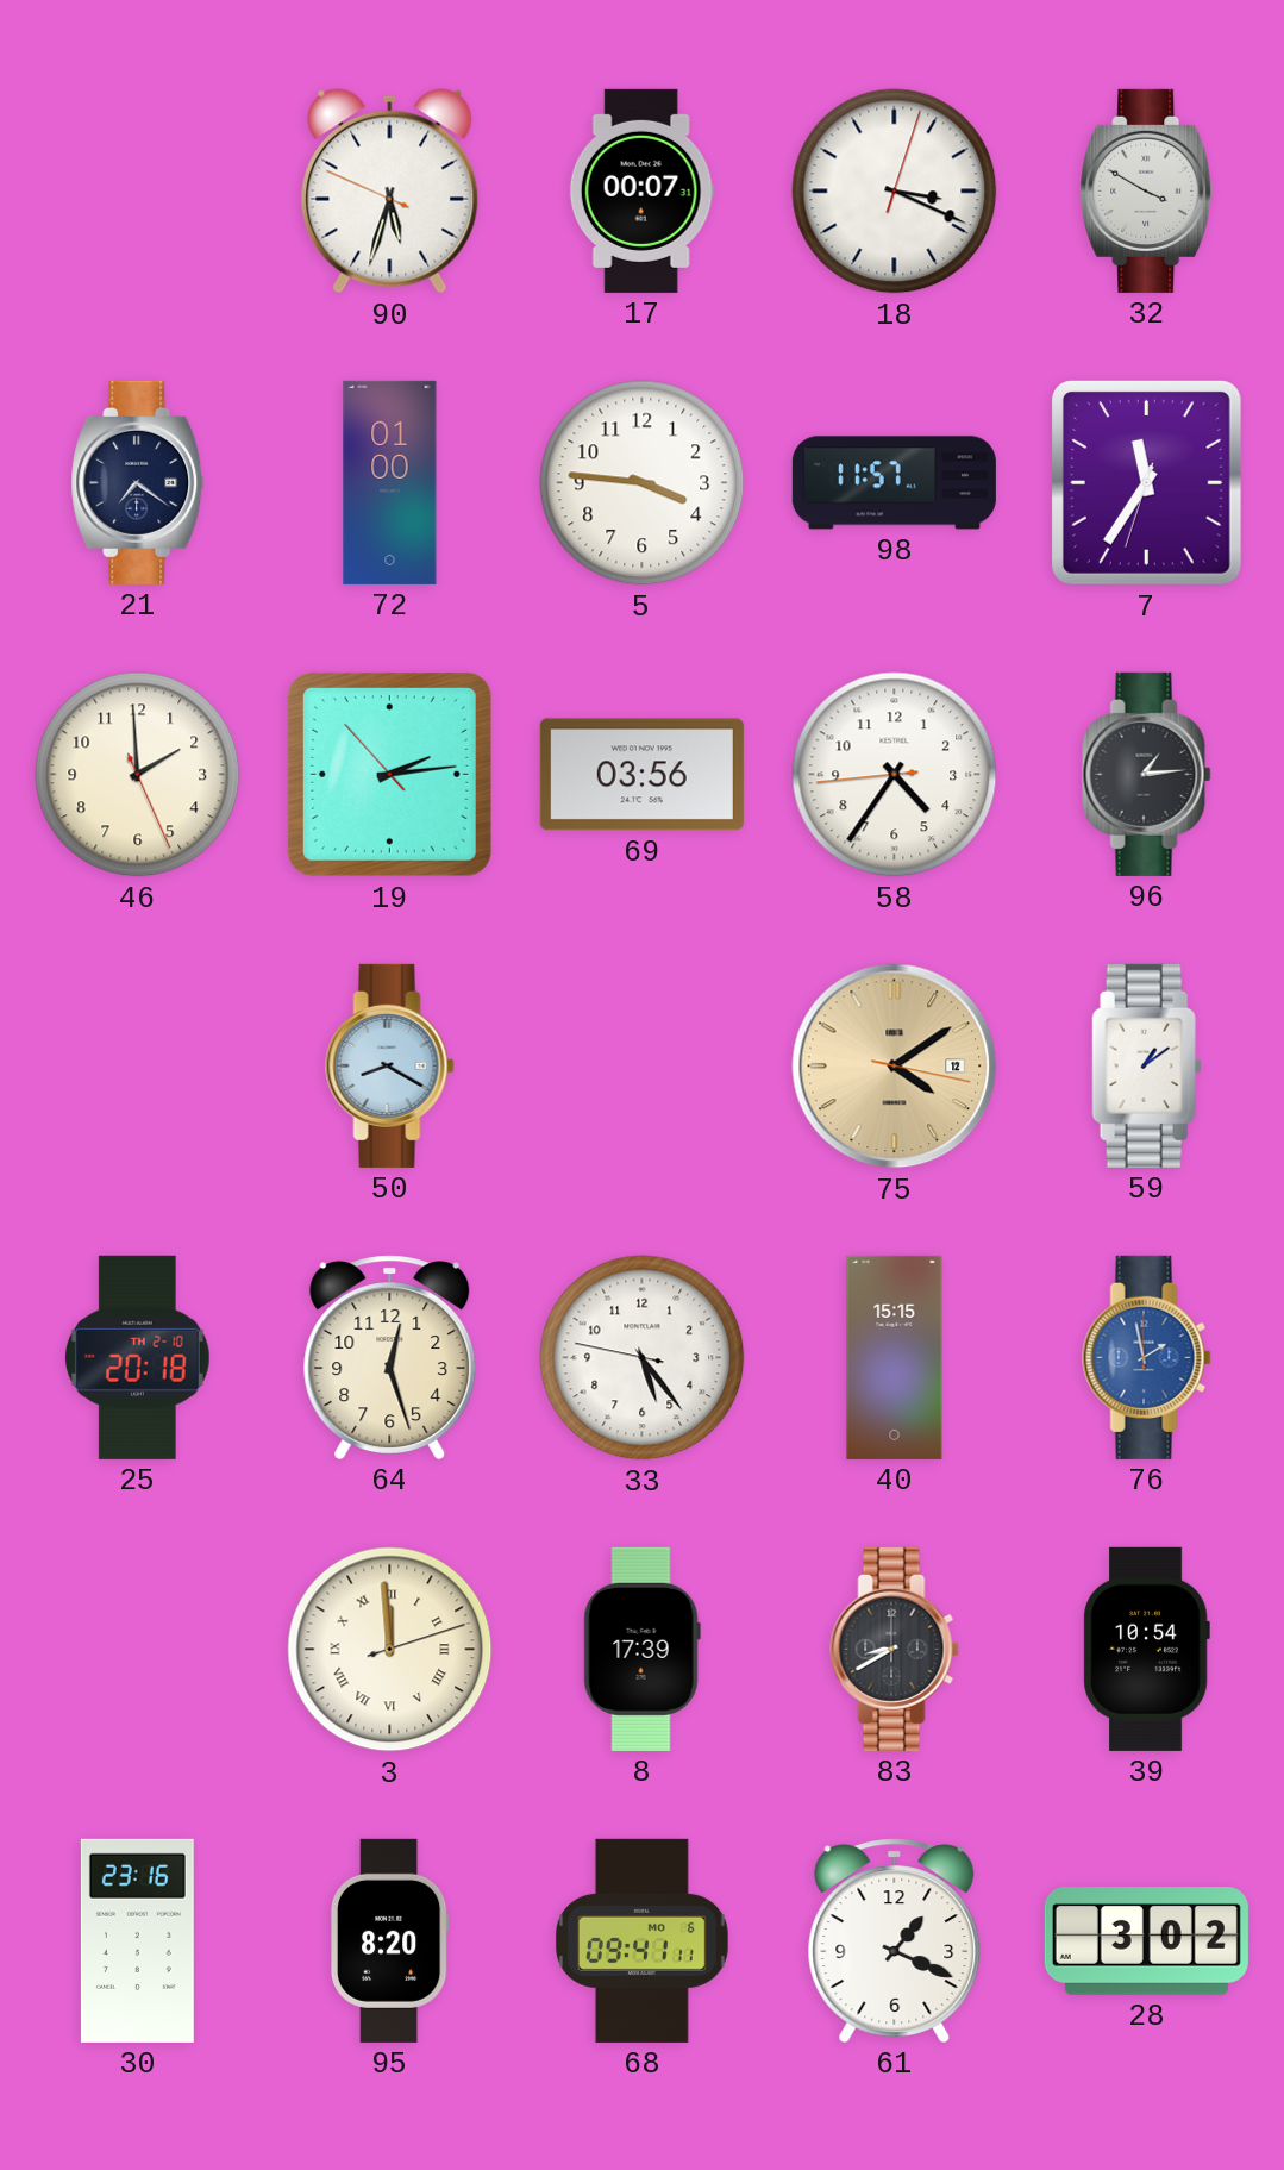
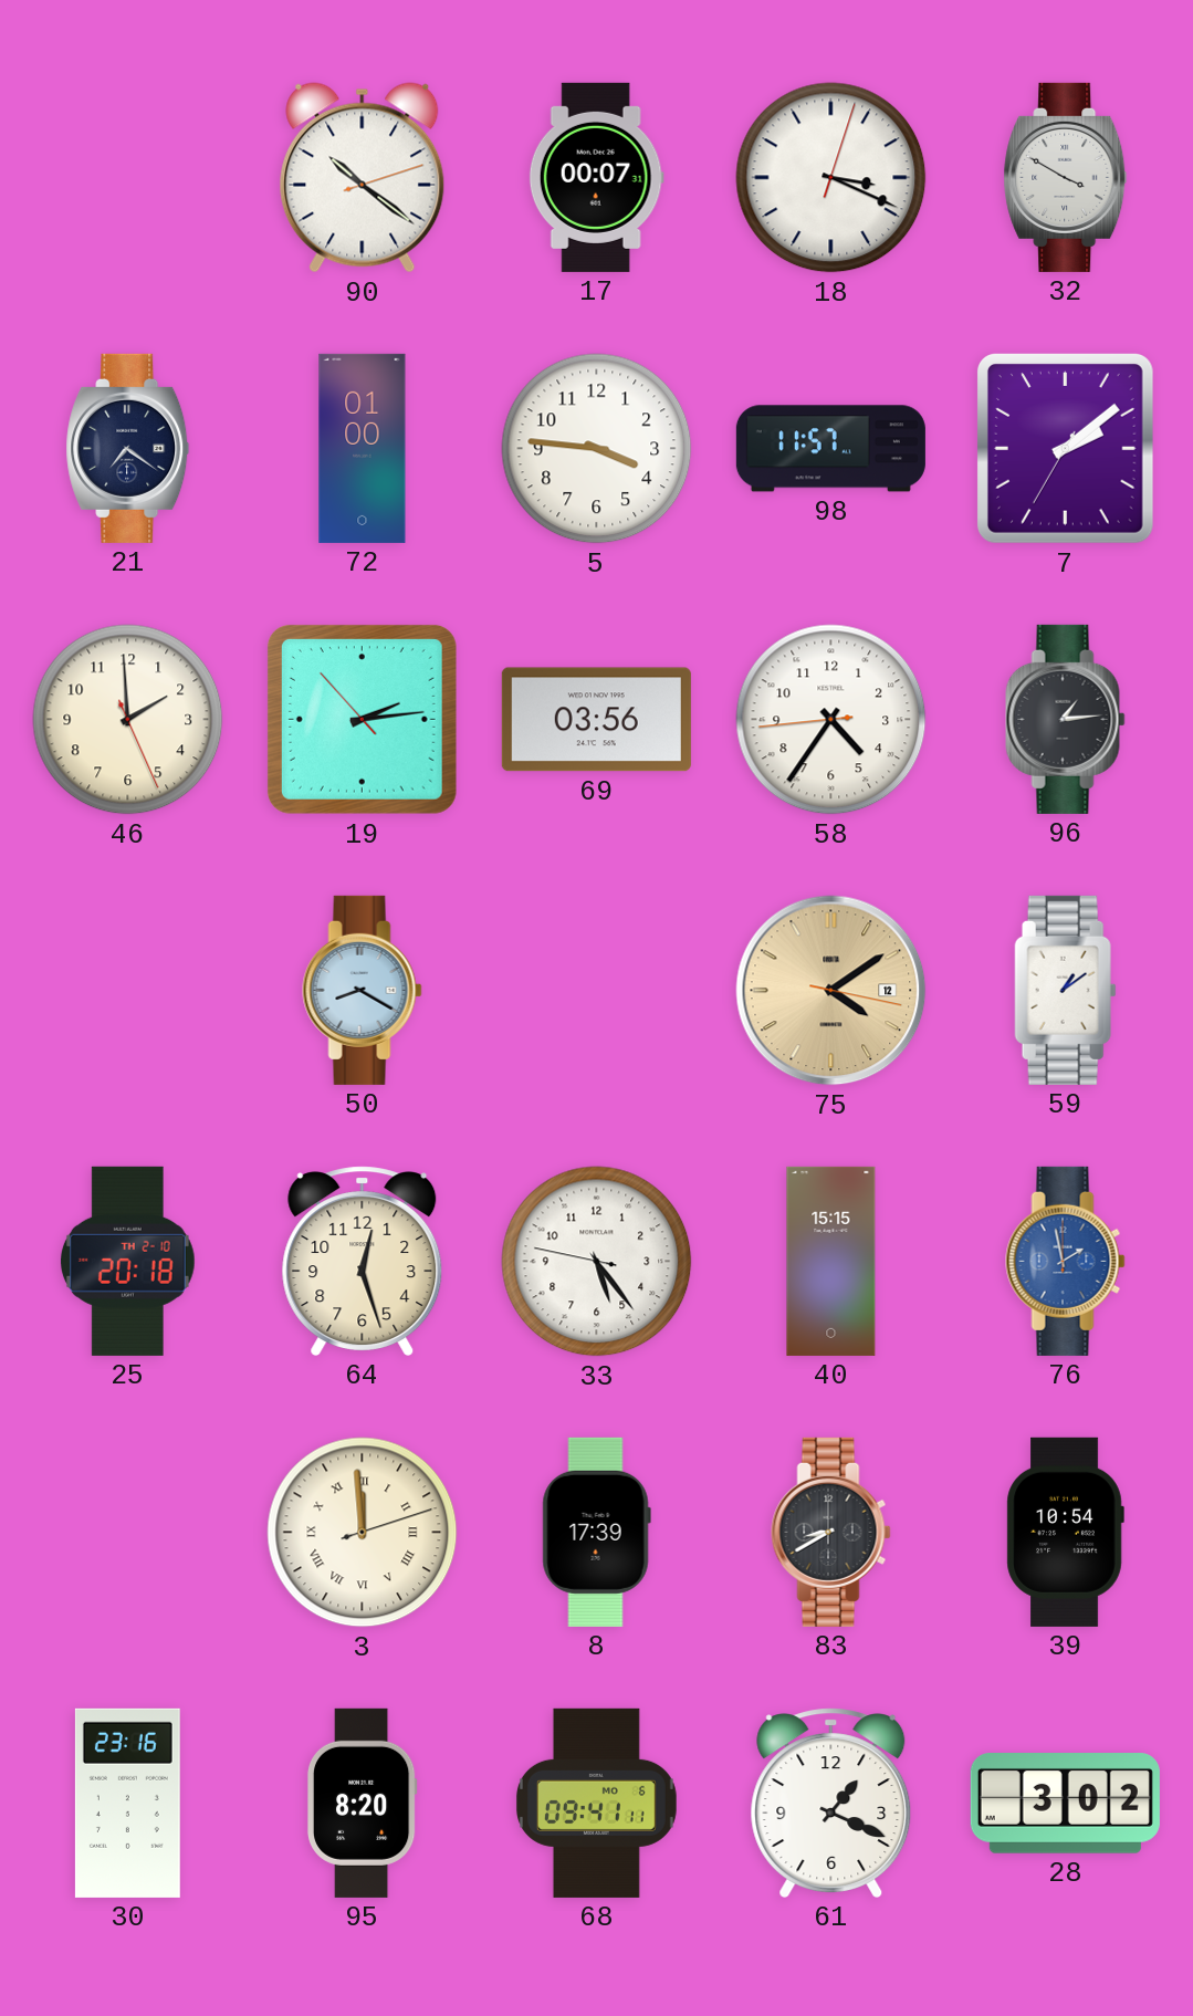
90: 5:32 -> 10:21
7: 11:35 -> 2:08
